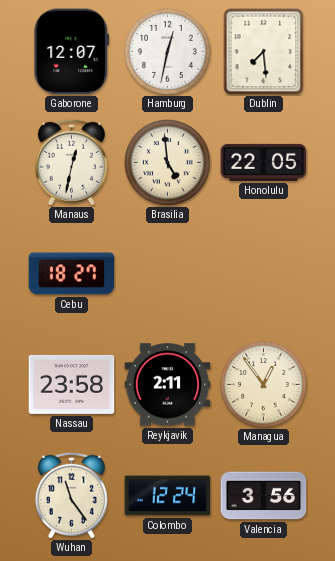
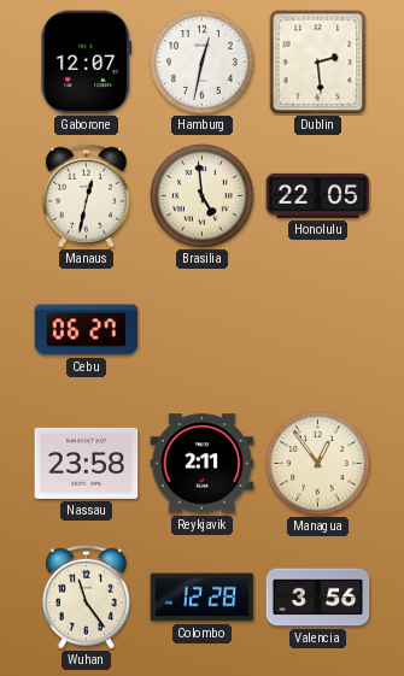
Dublin: 7:29 -> 2:29
Cebu: 18:27 -> 06:27
Colombo: 12:24 -> 12:28
